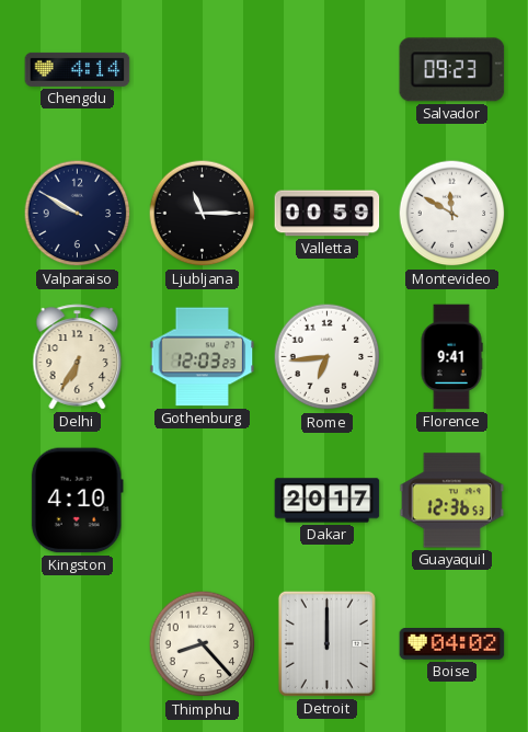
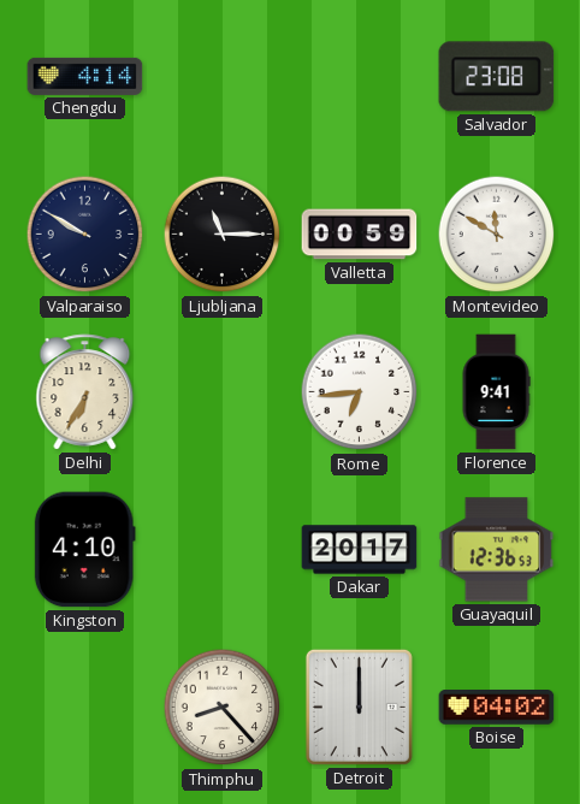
Salvador: 09:23 -> 23:08
Gothenburg: 12:03 -> none
